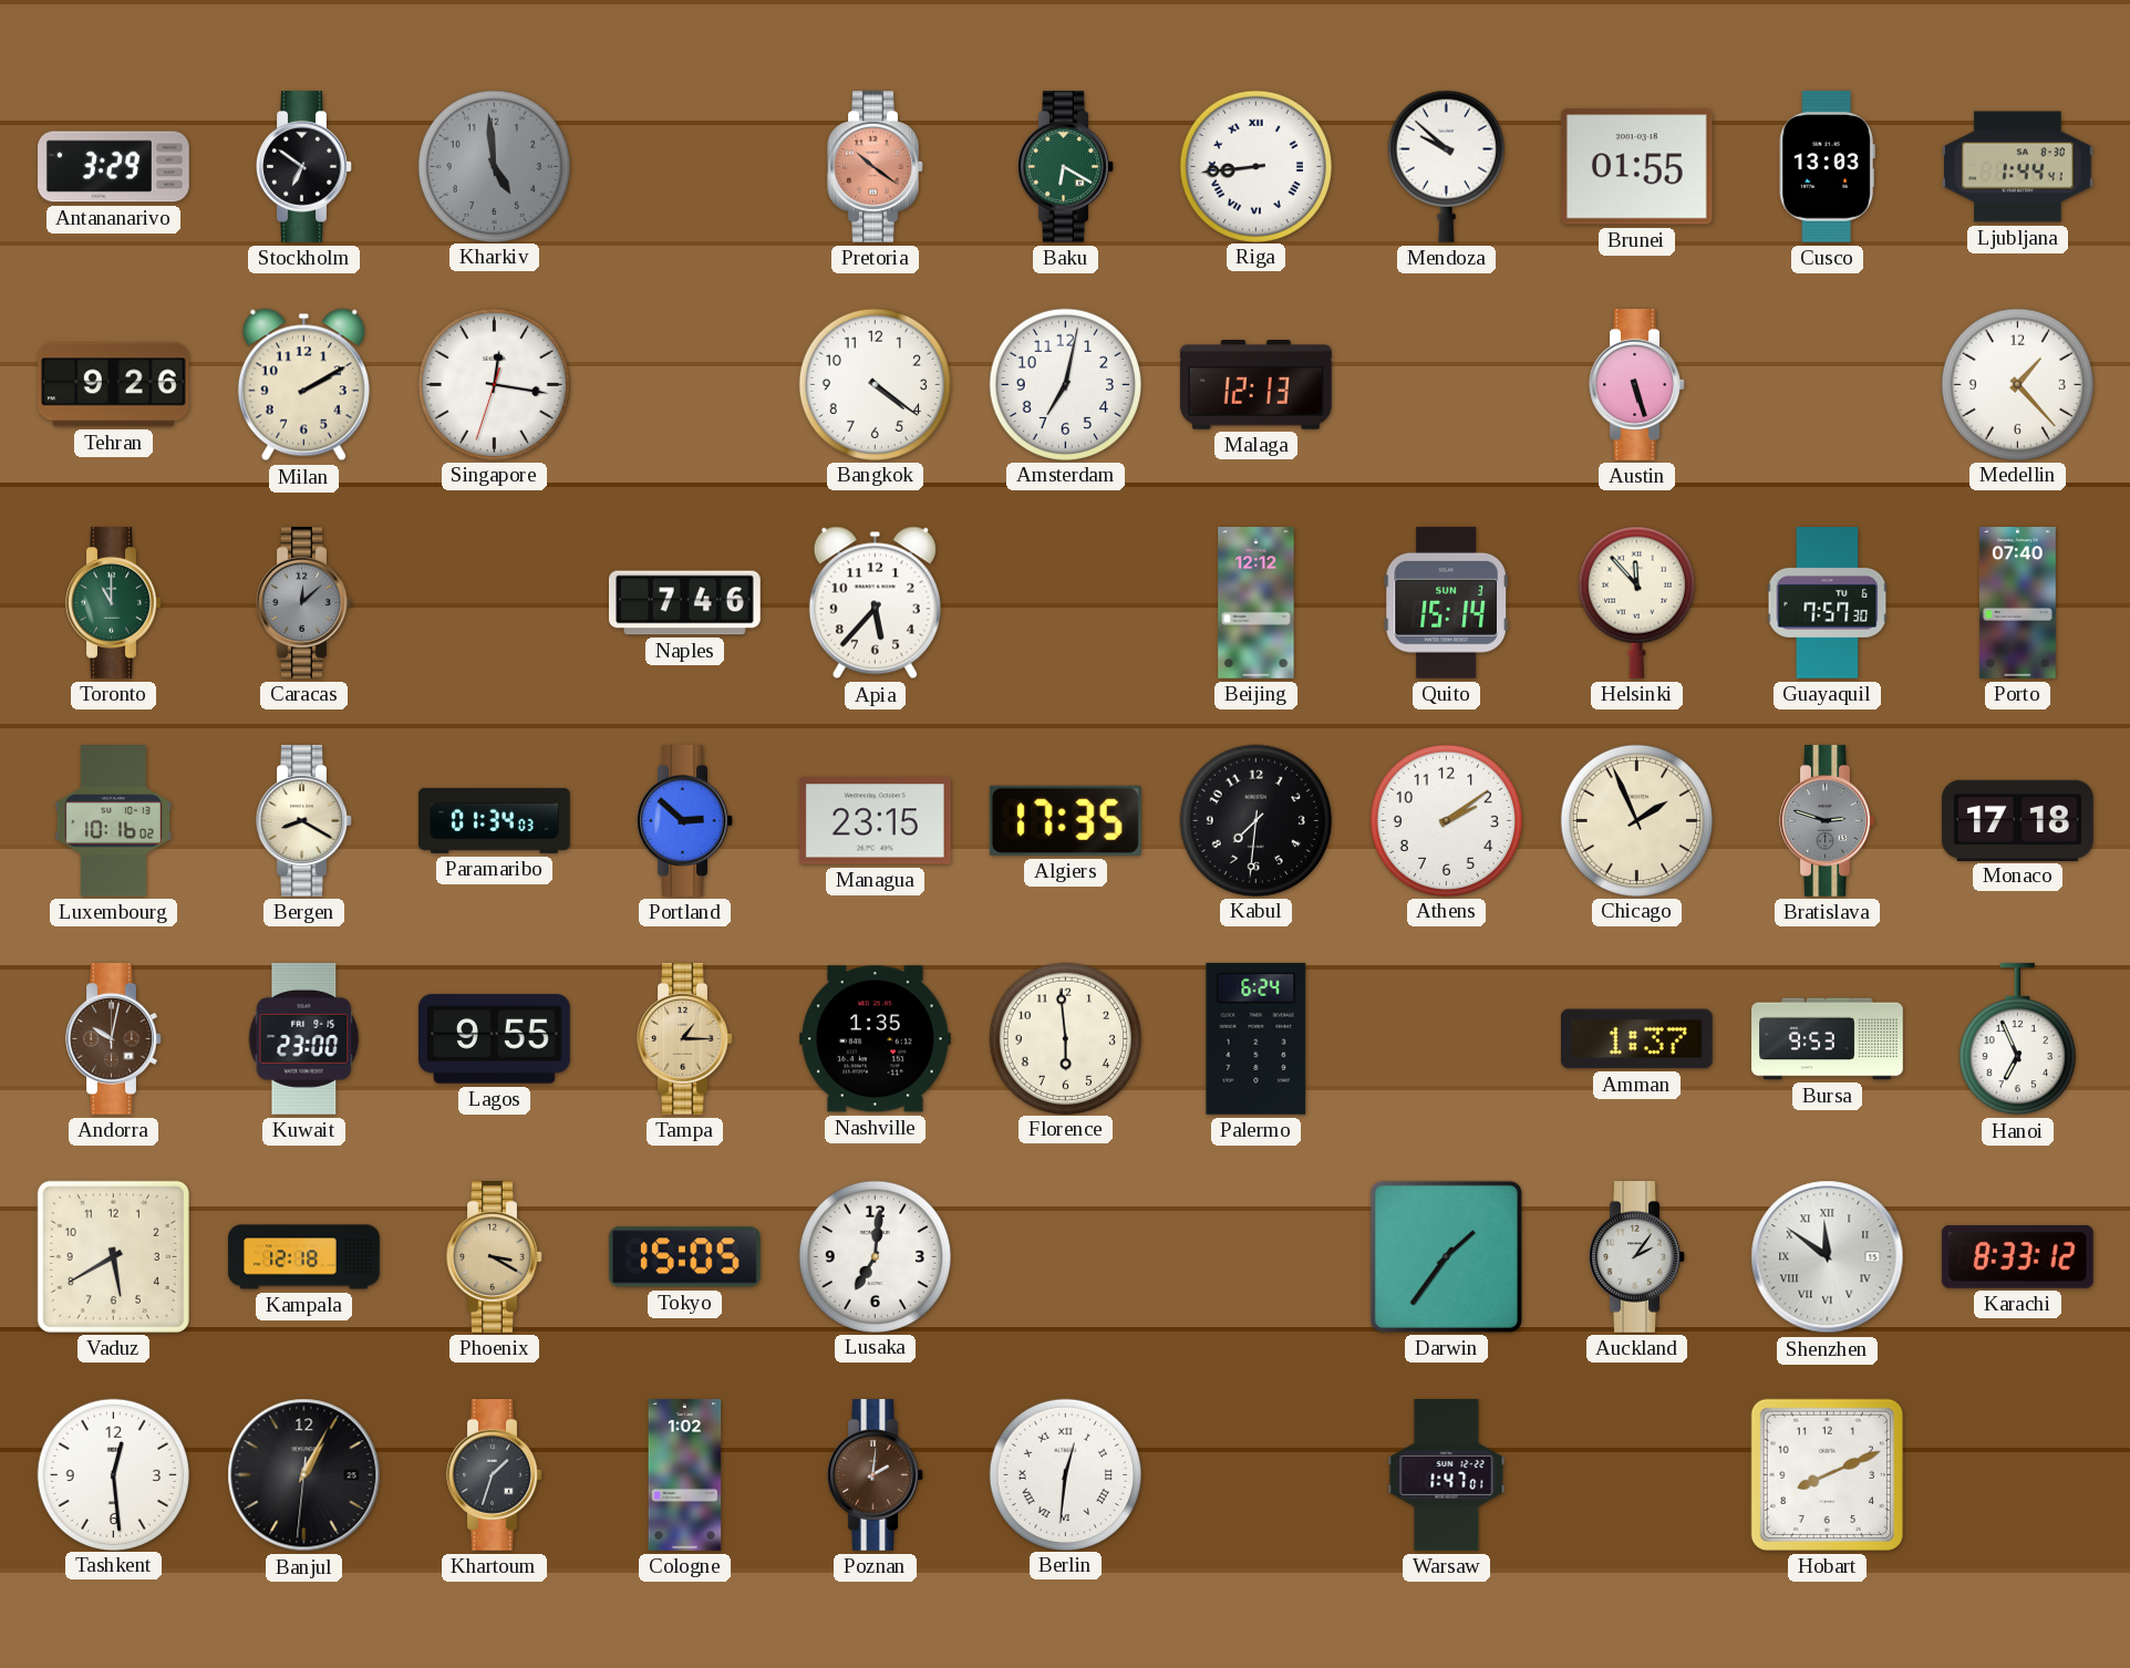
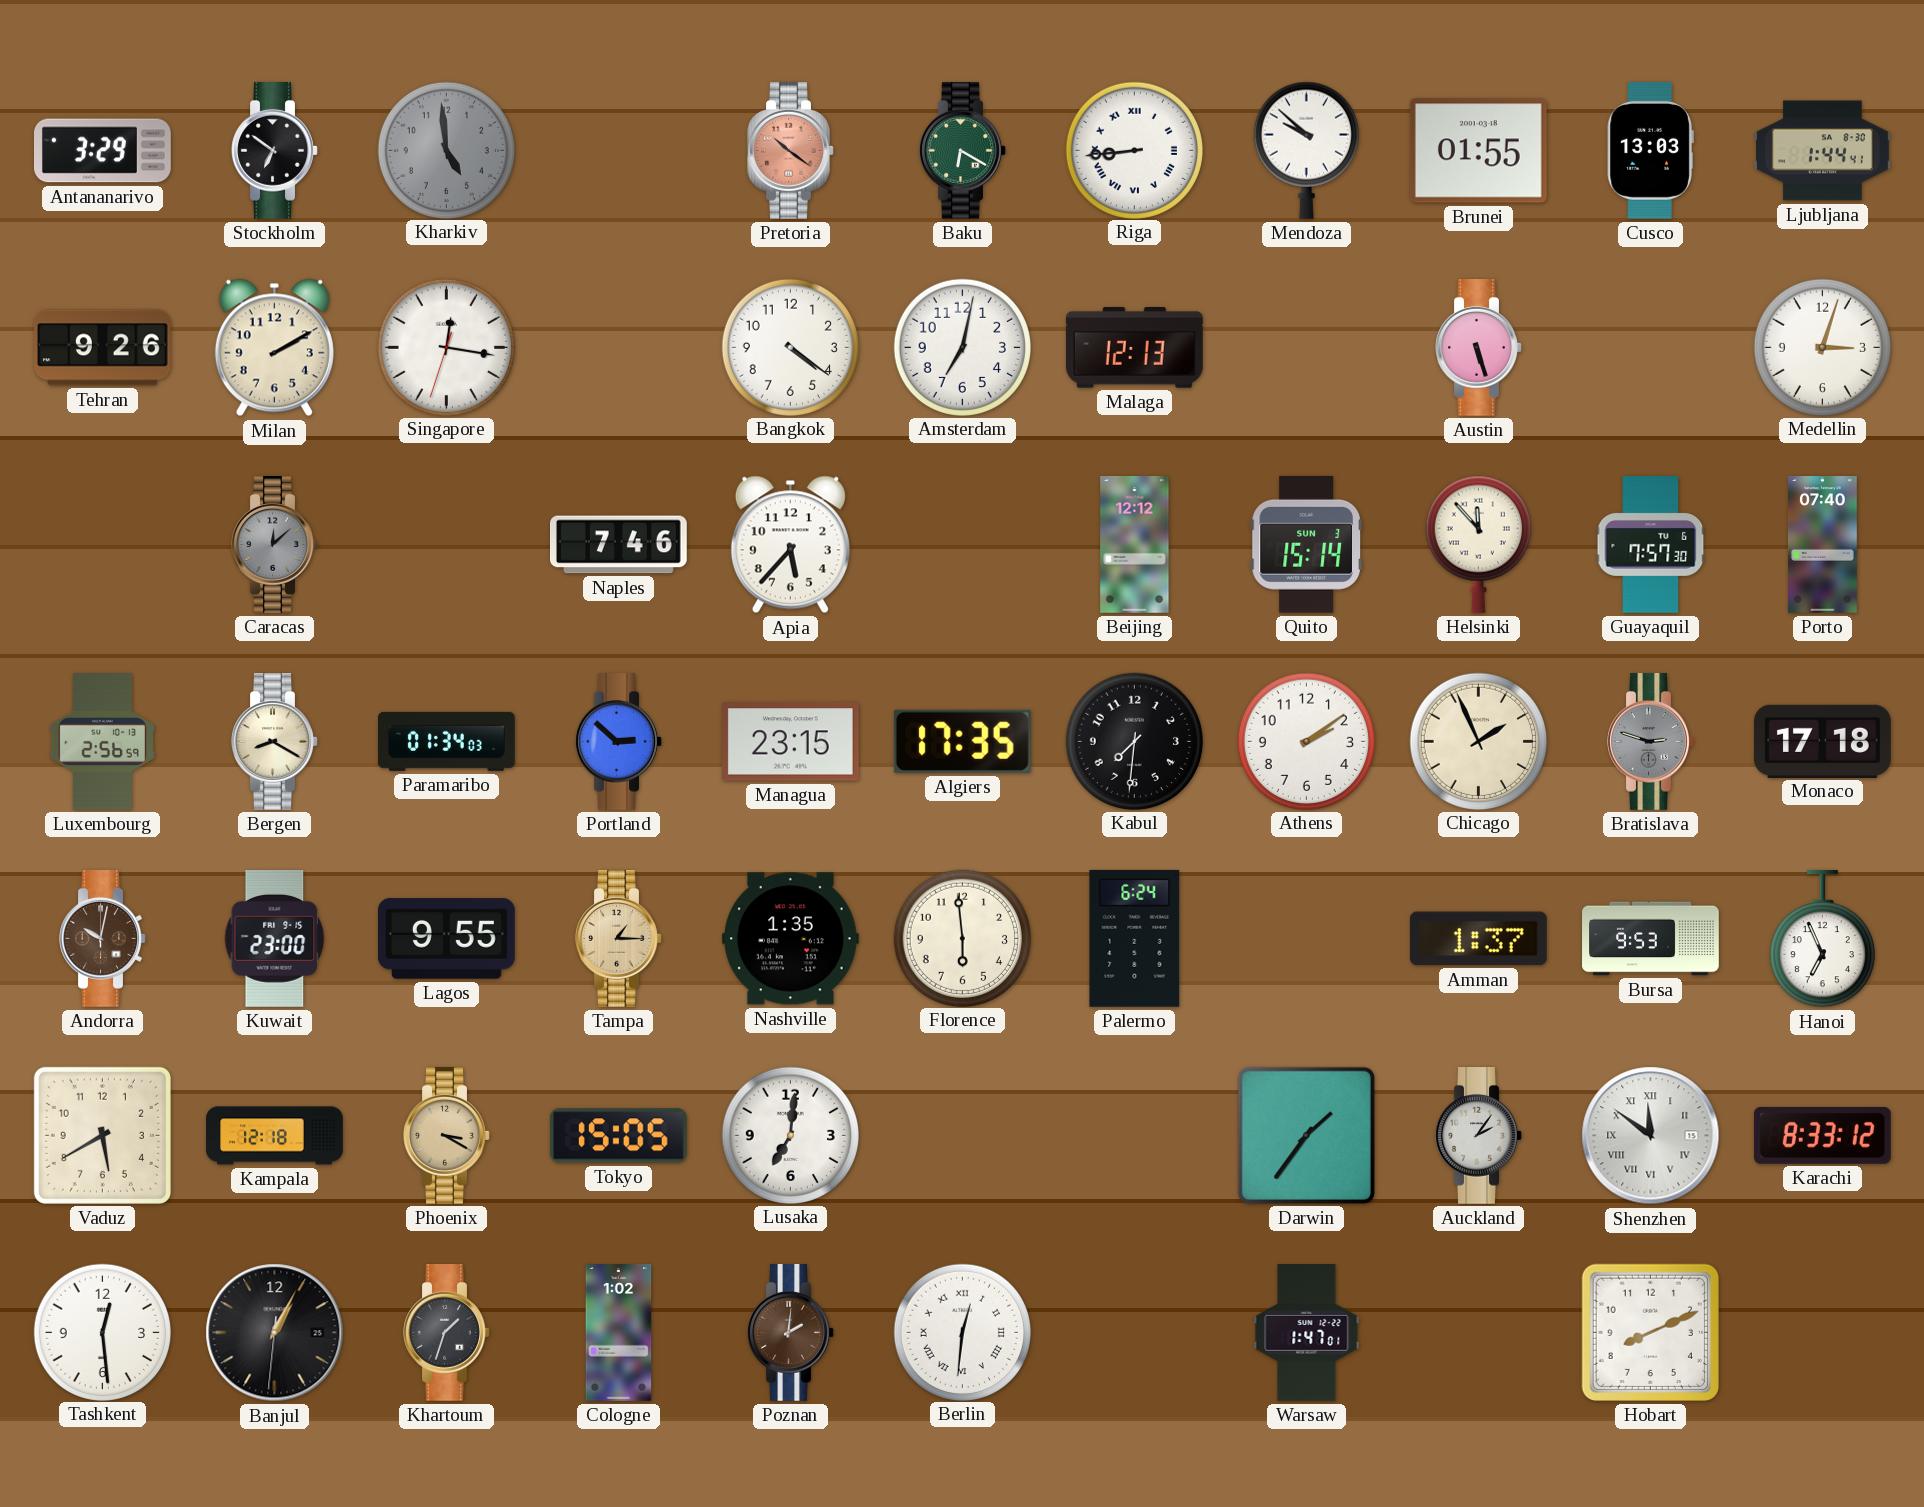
Medellin: 1:23 -> 3:03
Toronto: 11:00 -> none
Luxembourg: 10:16 -> 2:56
